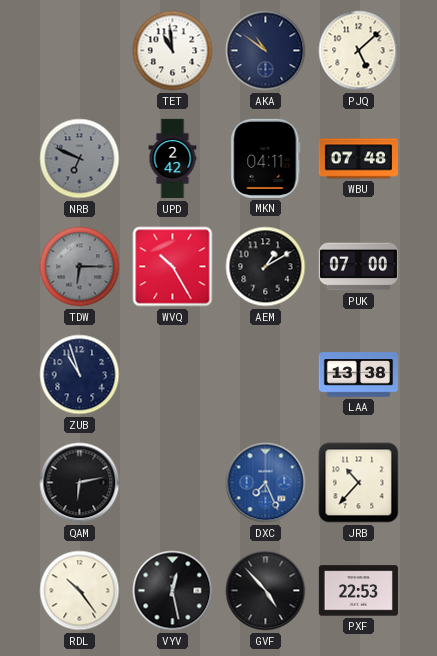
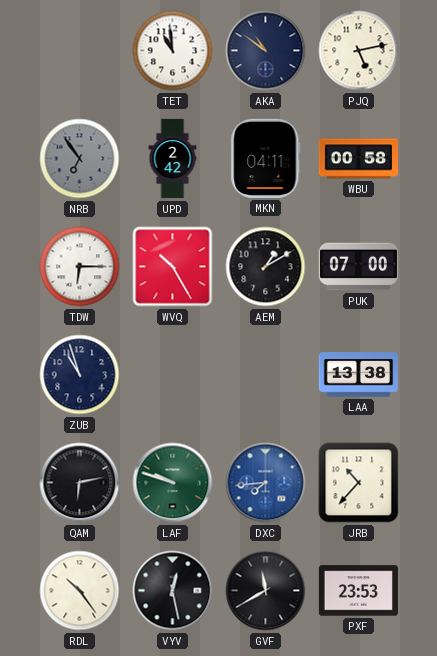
PJQ: 5:08 -> 5:13
NRB: 6:49 -> 6:54
WBU: 07:48 -> 00:58
TDW dial: grey -> white
LAF: none -> 9:48
DXC: 7:26 -> 7:44
GVF: 4:53 -> 11:40
PXF: 22:53 -> 23:53
